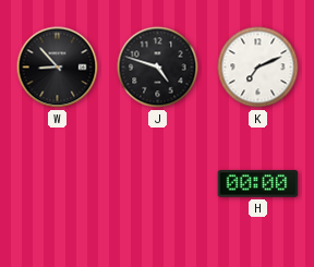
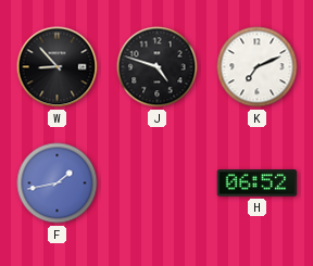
F: none -> 1:43
H: 00:00 -> 06:52
